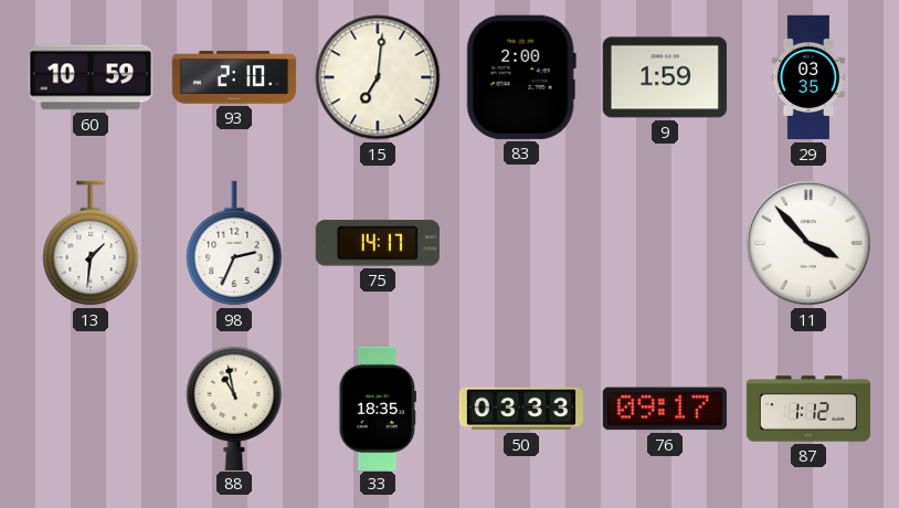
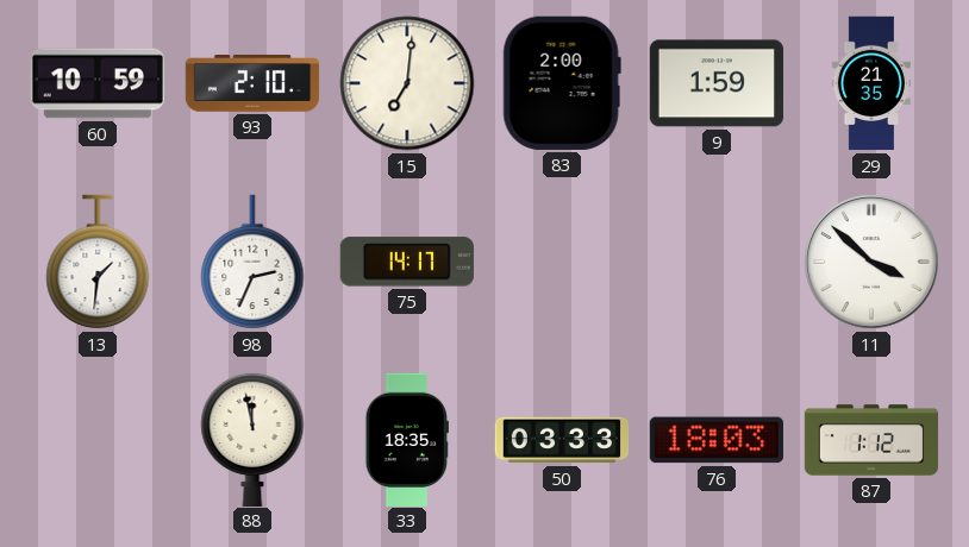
29: 03:35 -> 21:35
11: 3:53 -> 3:52
88: 10:58 -> 11:58
76: 09:17 -> 18:03
